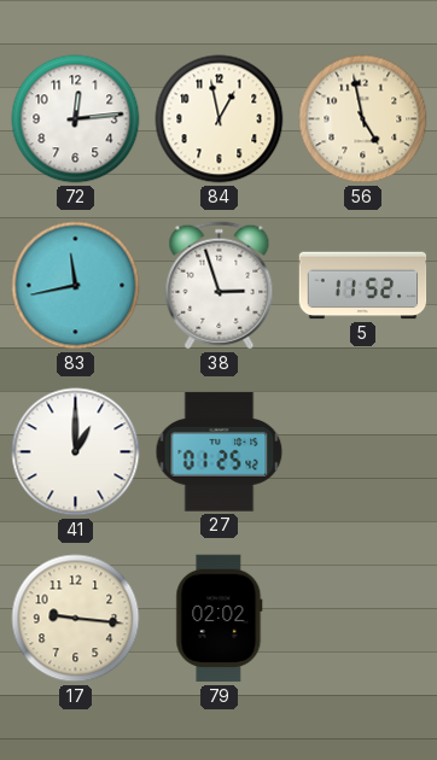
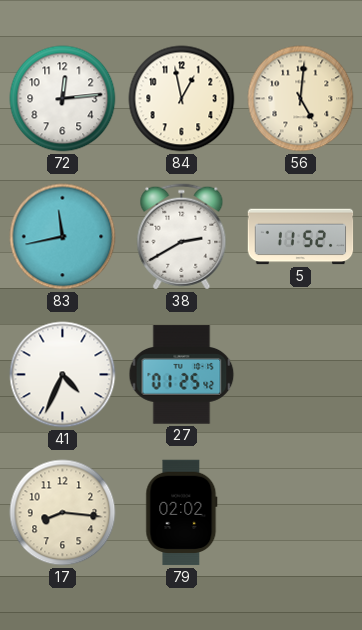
56: 4:58 -> 5:01
38: 2:57 -> 2:40
41: 1:00 -> 4:34
17: 9:16 -> 8:16
